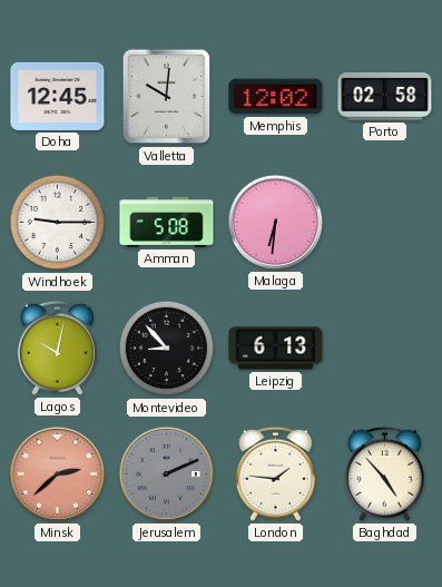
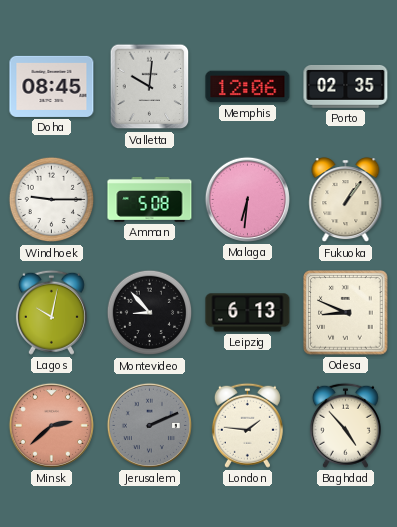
Doha: 12:45 -> 08:45
Memphis: 12:02 -> 12:06
Porto: 02:58 -> 02:35
Fukuoka: none -> 1:06
Odesa: none -> 8:49
